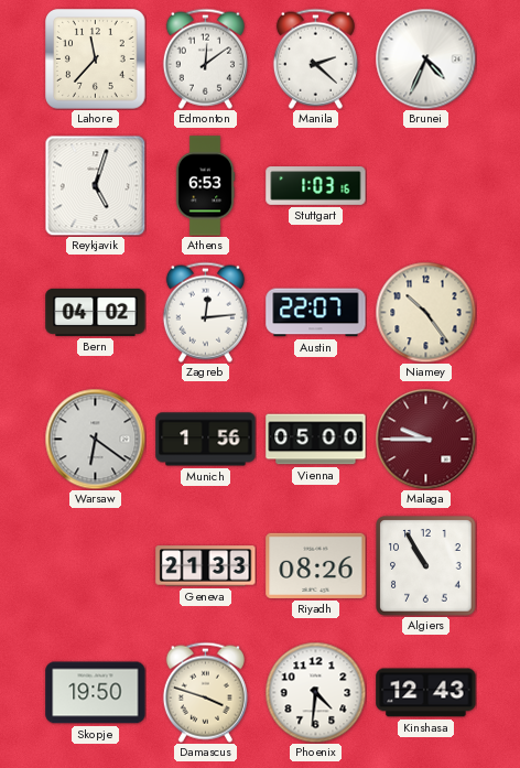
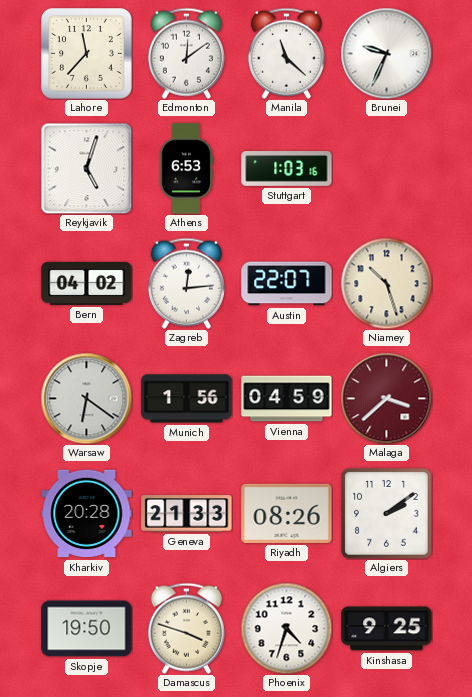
Manila: 2:22 -> 11:22
Brunei: 4:34 -> 9:34
Niamey: 10:24 -> 10:27
Vienna: 05:00 -> 04:59
Malaga: 9:45 -> 3:38
Kharkiv: none -> 20:28
Algiers: 10:55 -> 2:09
Phoenix: 4:31 -> 4:33
Kinshasa: 12:43 -> 9:25
